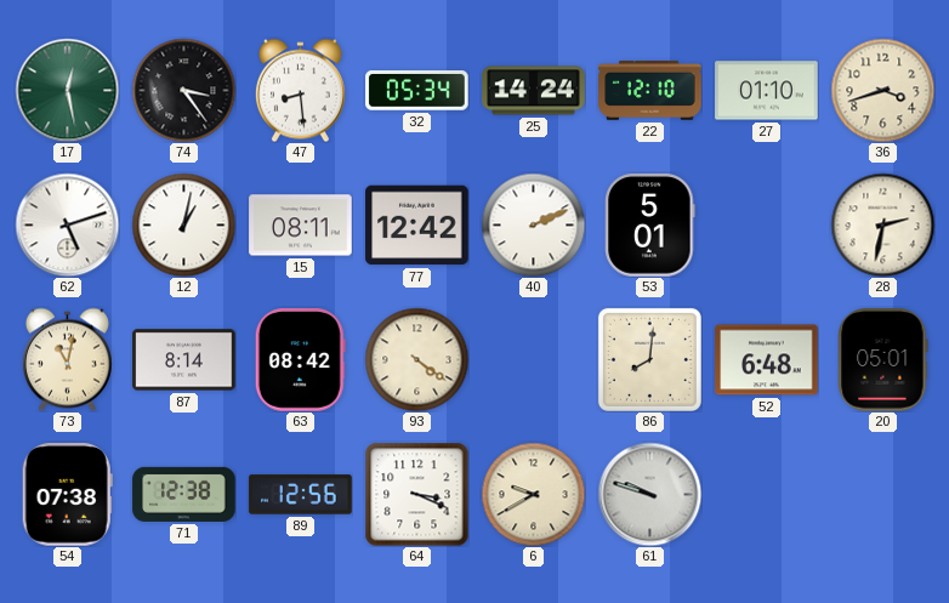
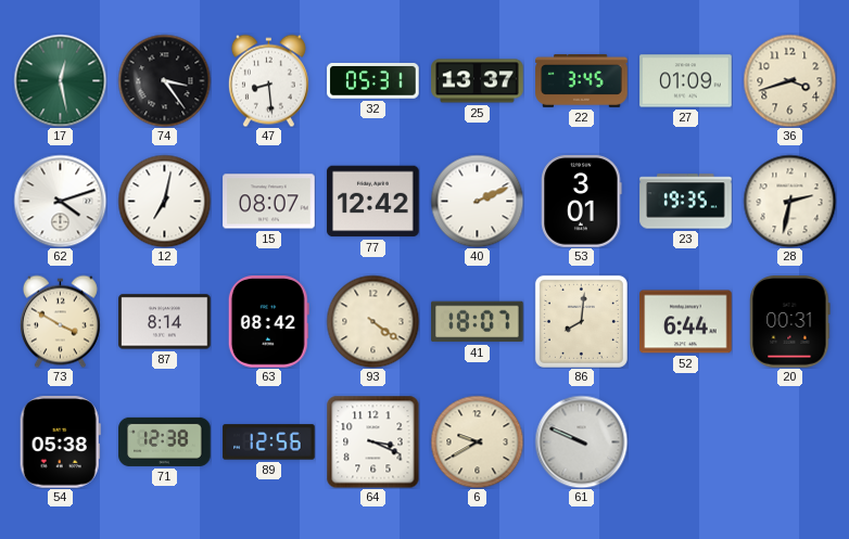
32: 05:34 -> 05:31
25: 14:24 -> 13:37
22: 12:10 -> 3:45
27: 01:10 -> 01:09
62: 5:12 -> 4:12
12: 1:02 -> 7:02
15: 08:11 -> 08:07
53: 5:01 -> 3:01
23: none -> 19:35
73: 11:02 -> 3:50
41: none -> 18:07
52: 6:48 -> 6:44
20: 05:01 -> 00:31
54: 07:38 -> 05:38
61: 9:48 -> 9:49
